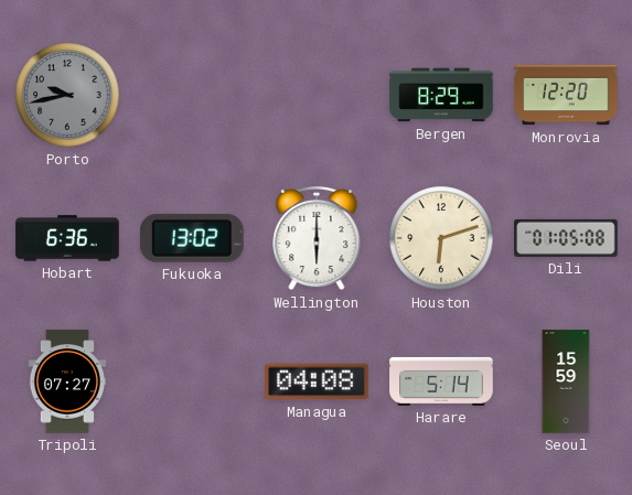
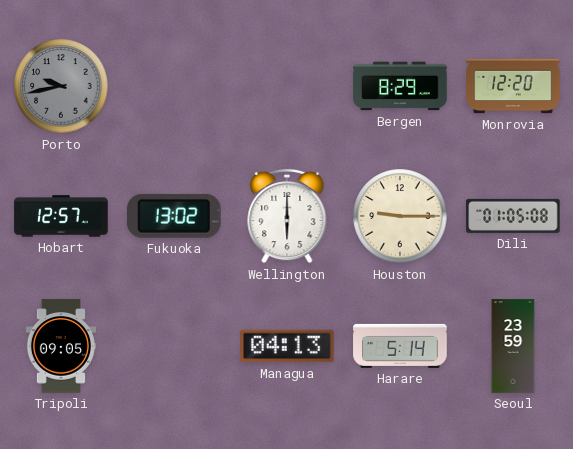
Hobart: 6:36 -> 12:57
Houston: 6:12 -> 9:15
Tripoli: 07:27 -> 09:05
Managua: 04:08 -> 04:13
Seoul: 15:59 -> 23:59
